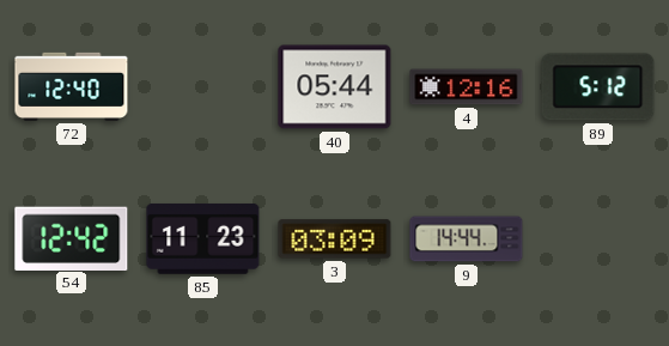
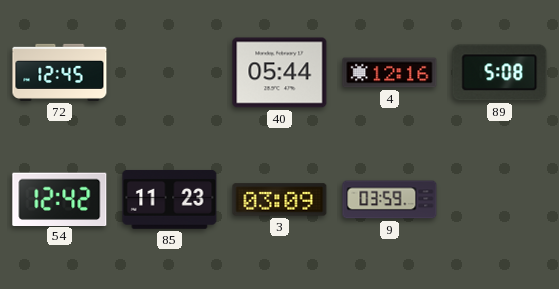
72: 12:40 -> 12:45
89: 5:12 -> 5:08
9: 14:44 -> 03:59
